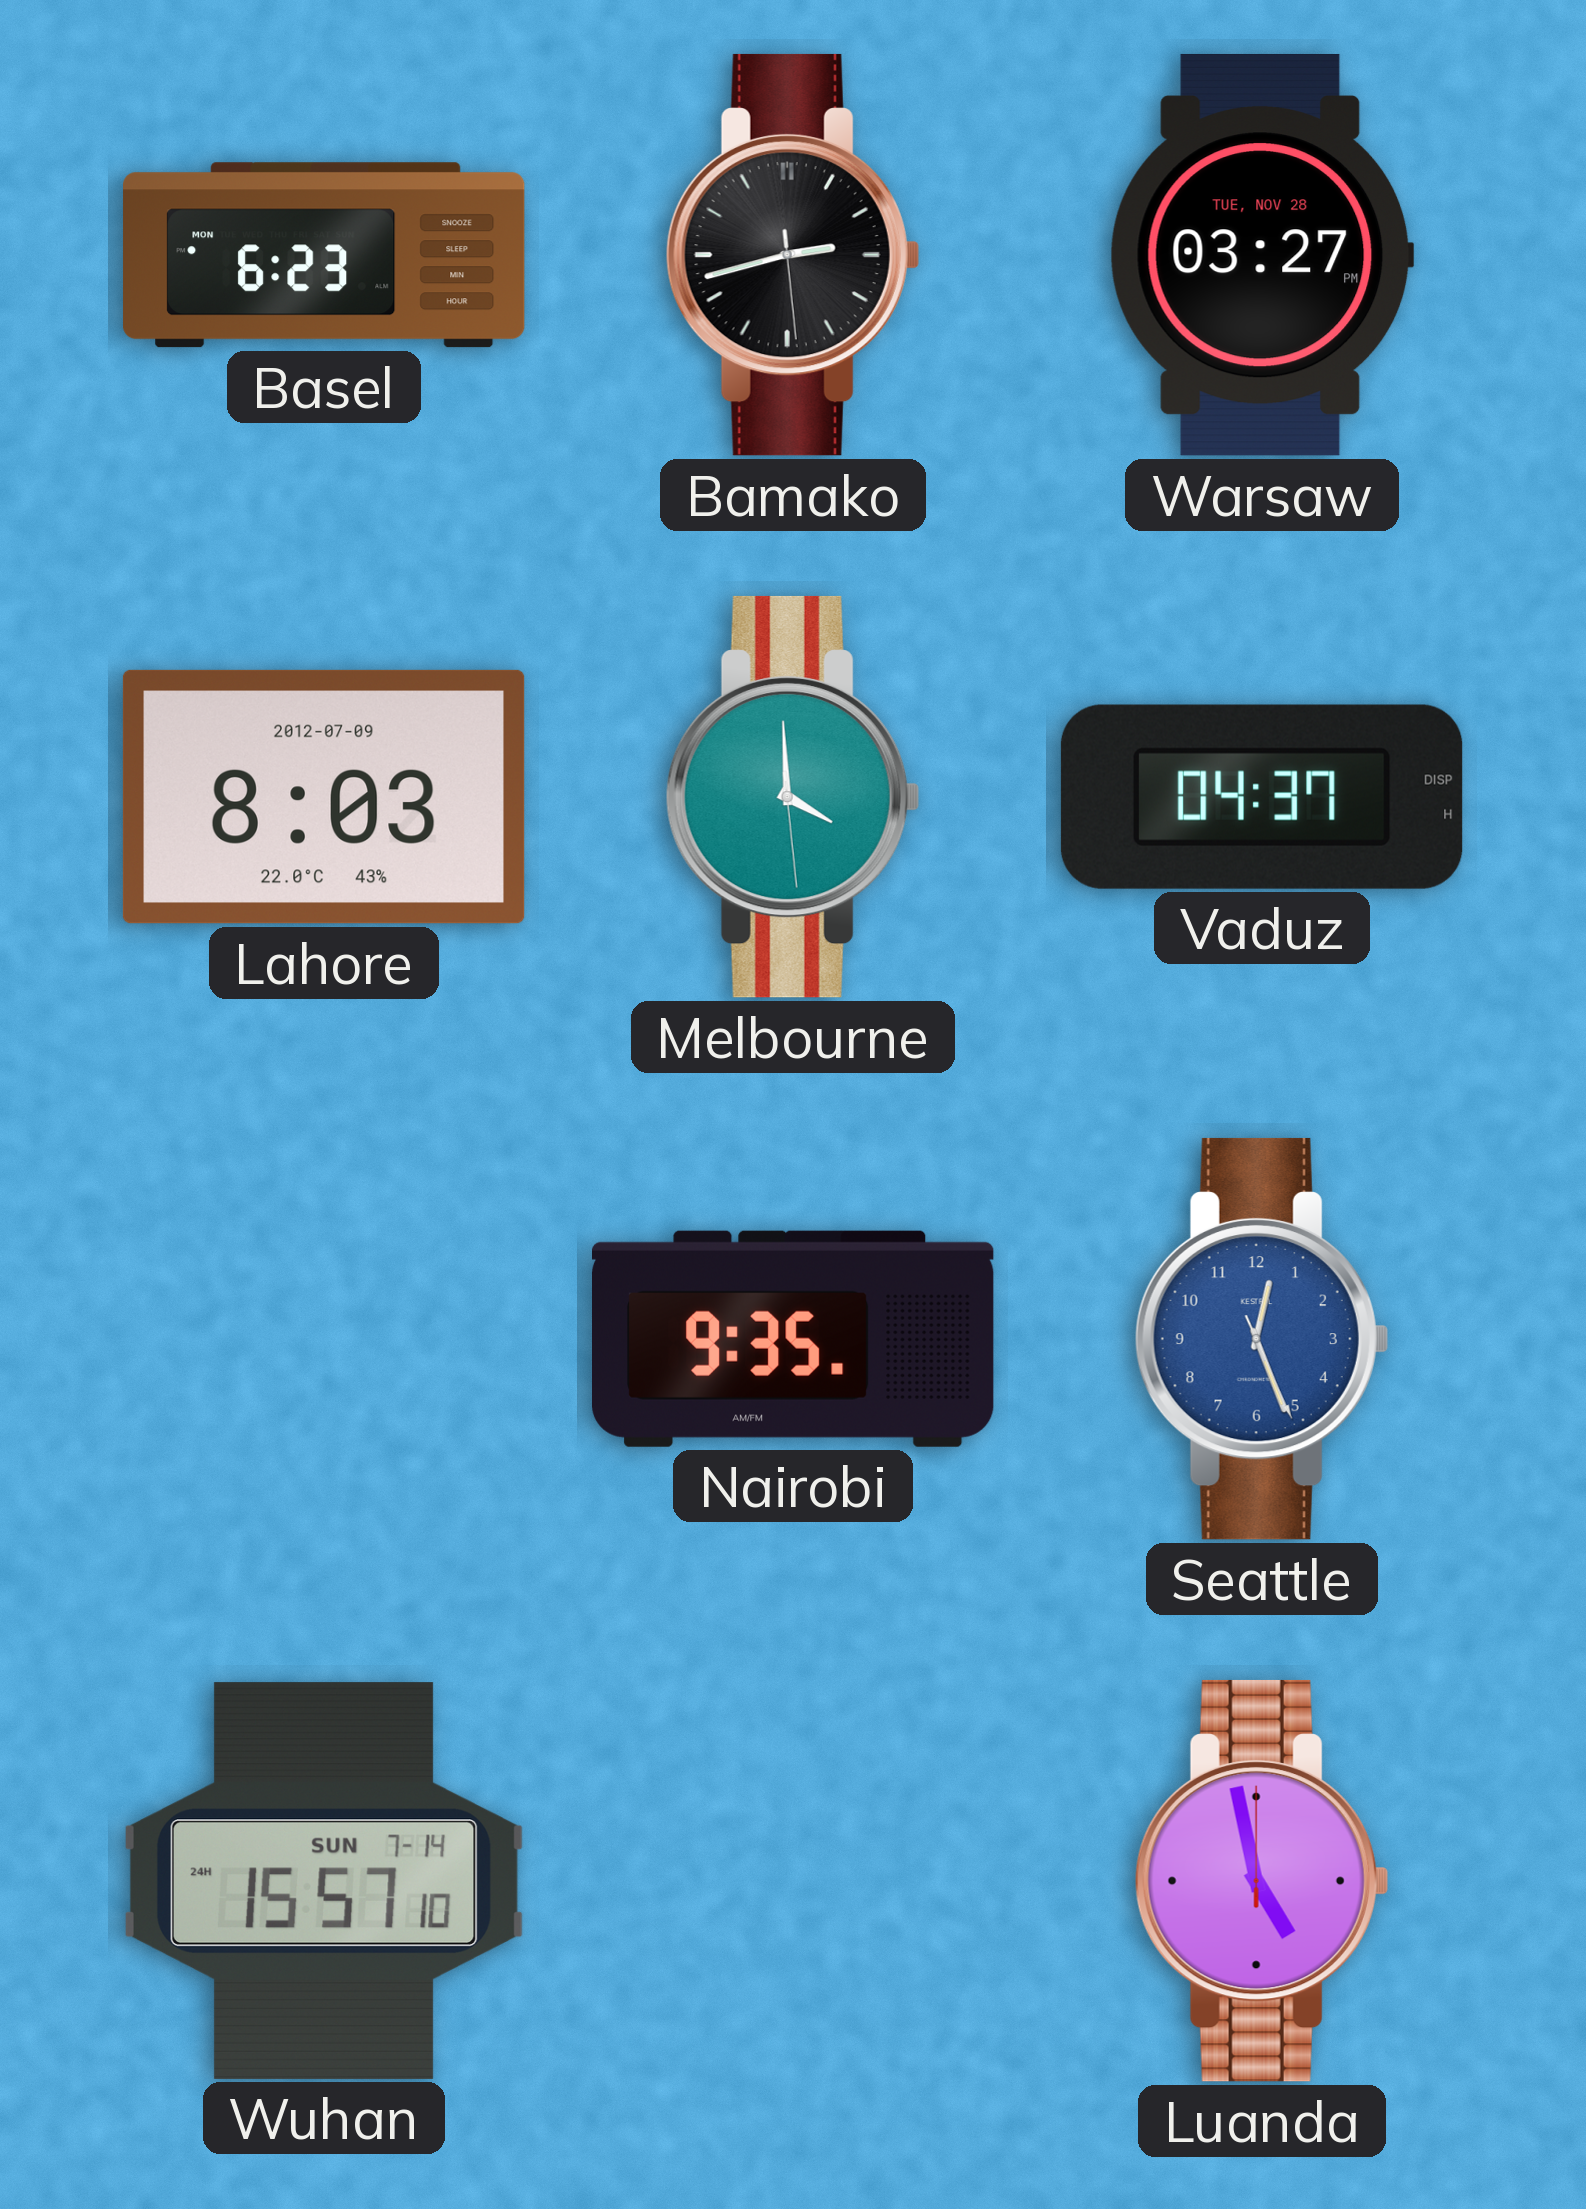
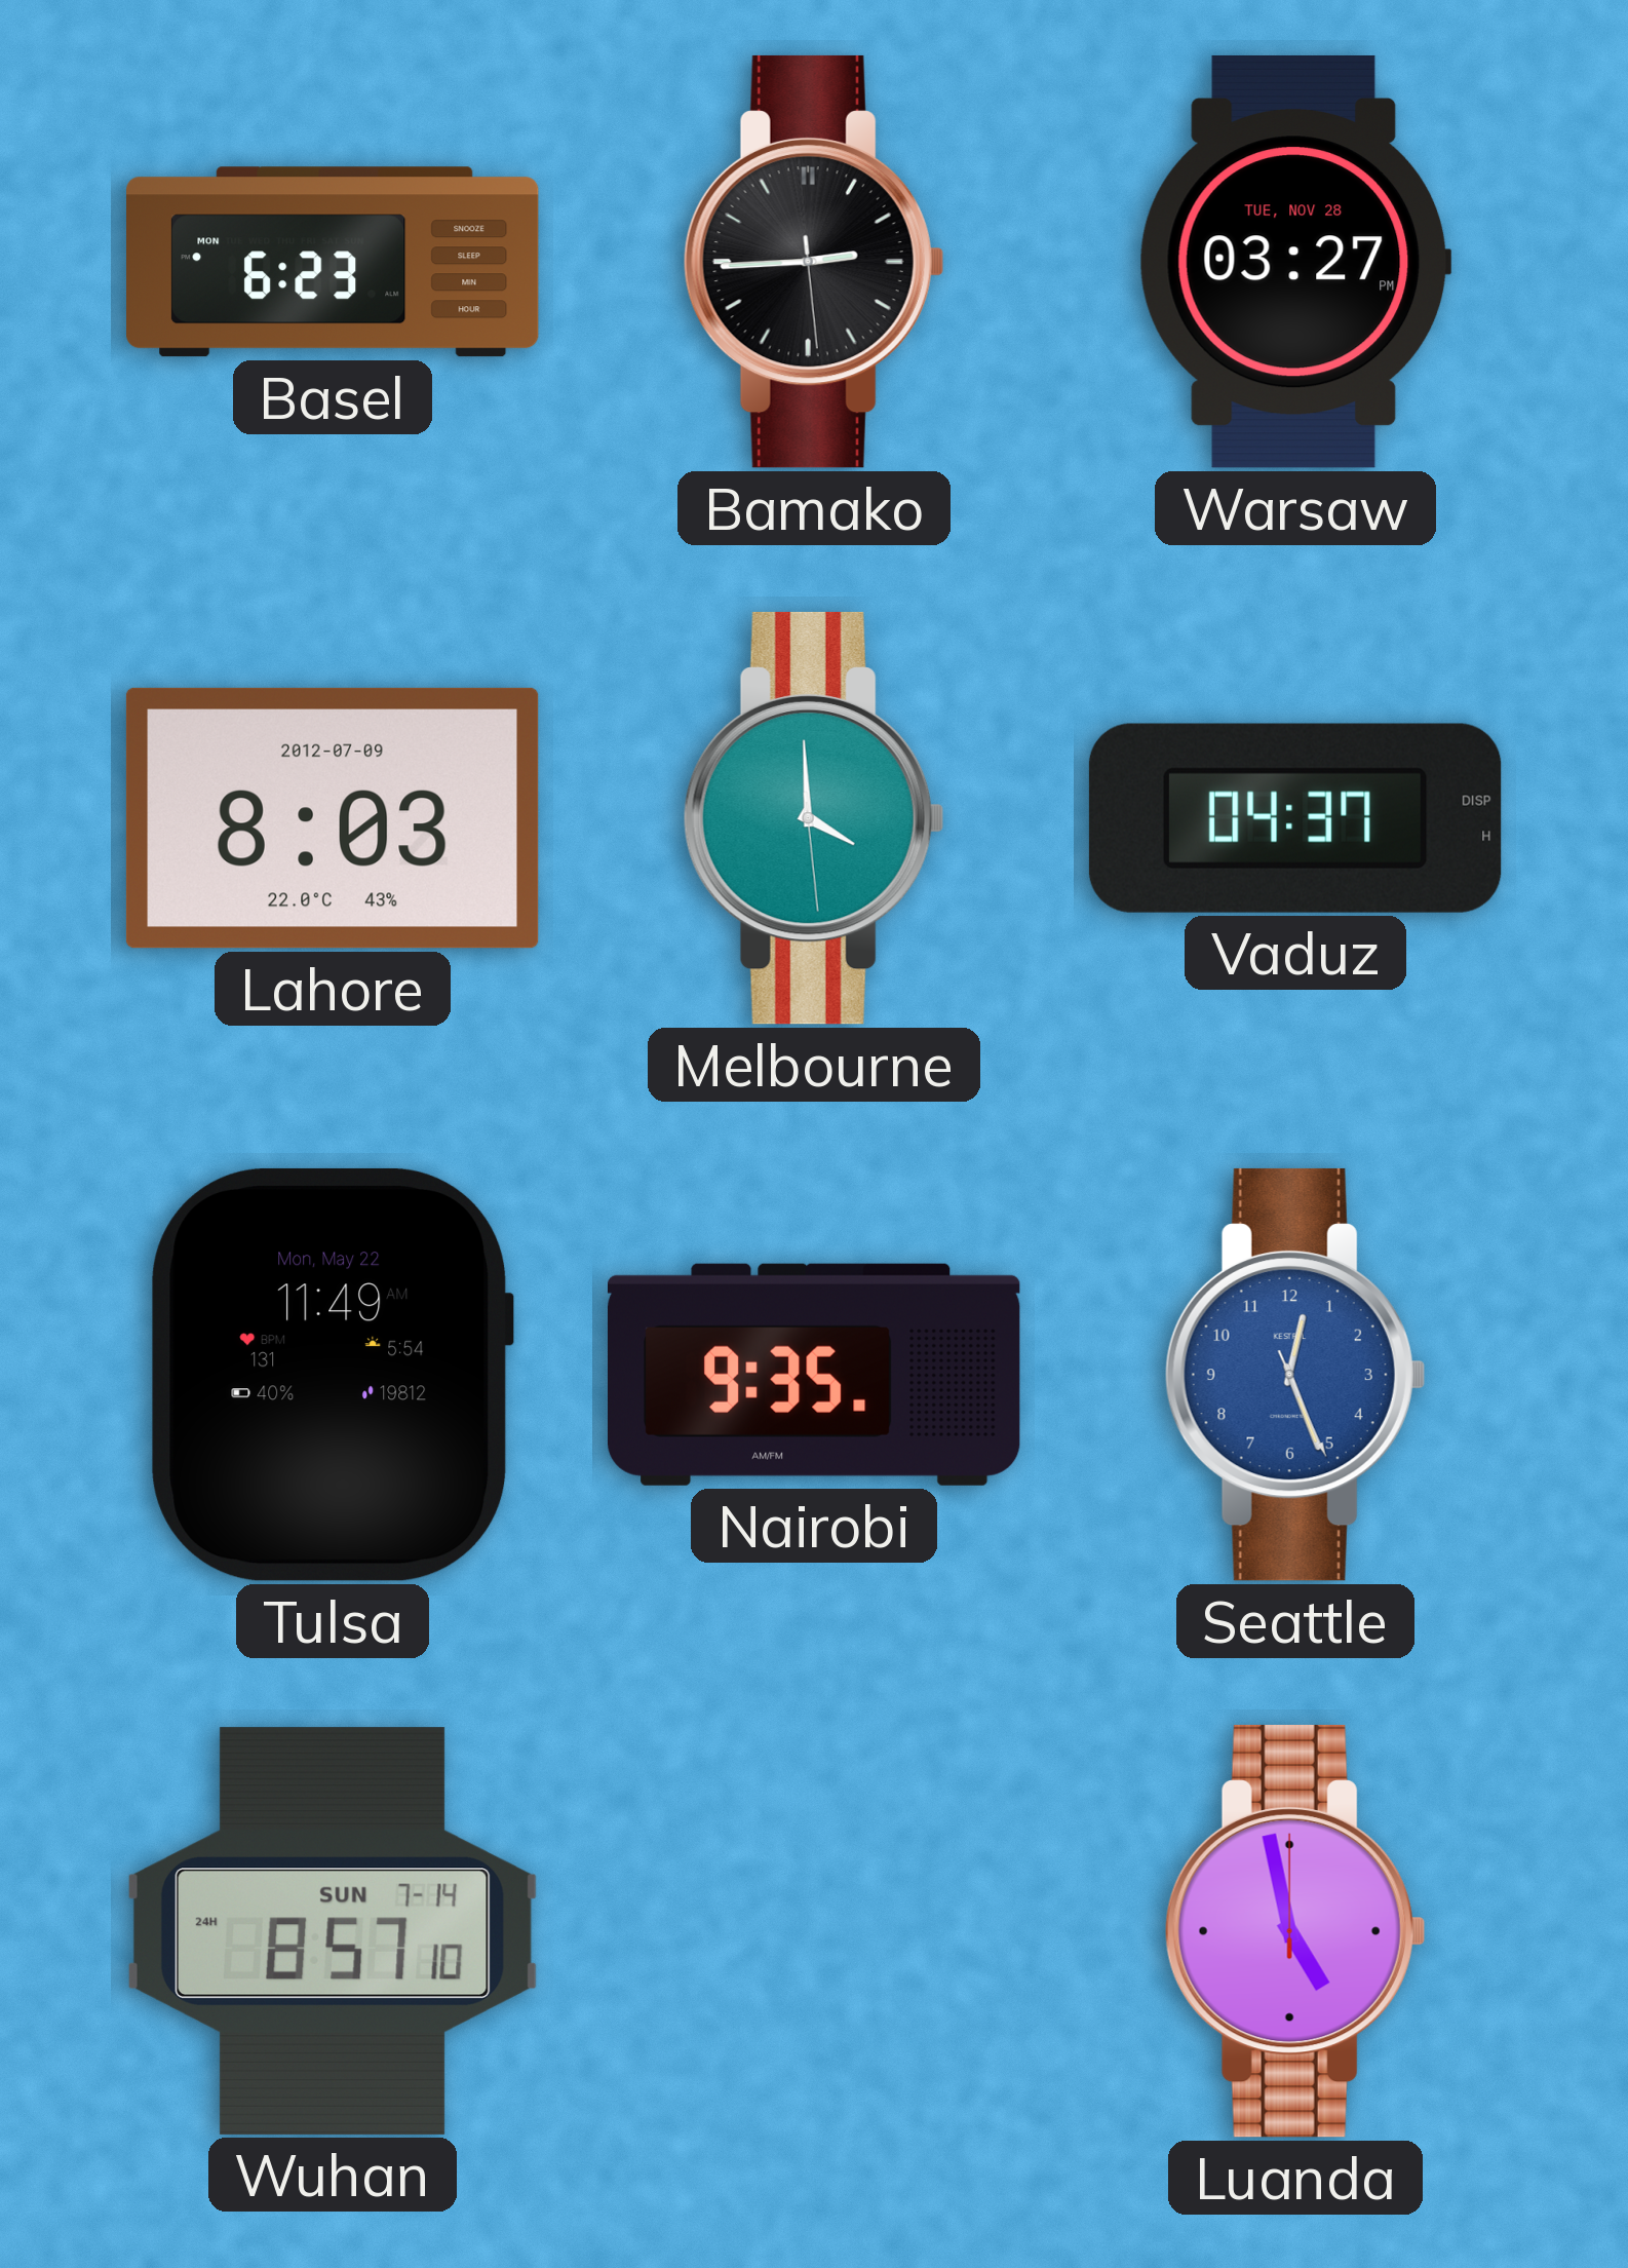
Bamako: 2:42 -> 2:44
Tulsa: none -> 11:49
Wuhan: 15:57 -> 8:57
